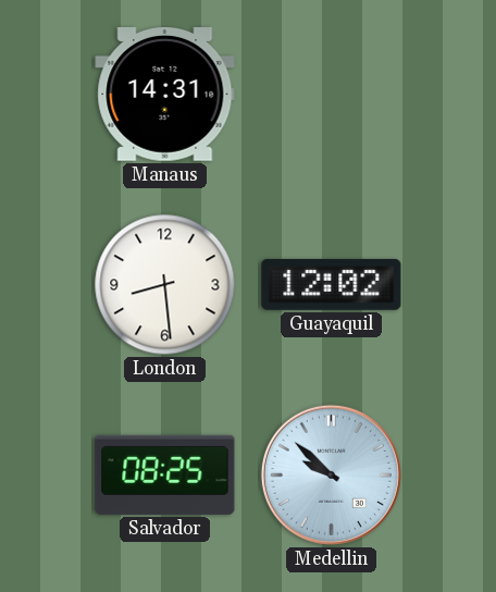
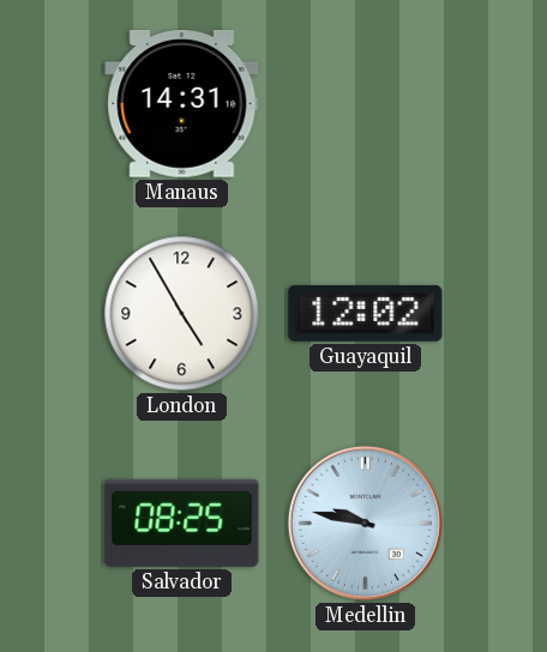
London: 8:29 -> 4:55
Medellin: 9:52 -> 9:47
